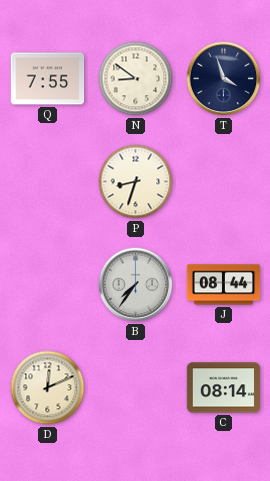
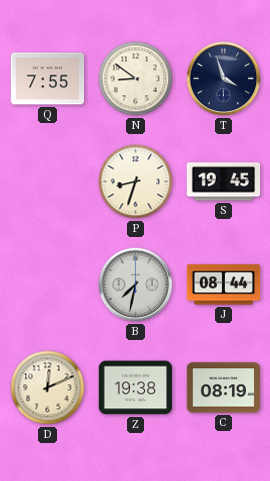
S: none -> 19:45
B: 7:36 -> 7:32
Z: none -> 19:38
C: 08:14 -> 08:19
